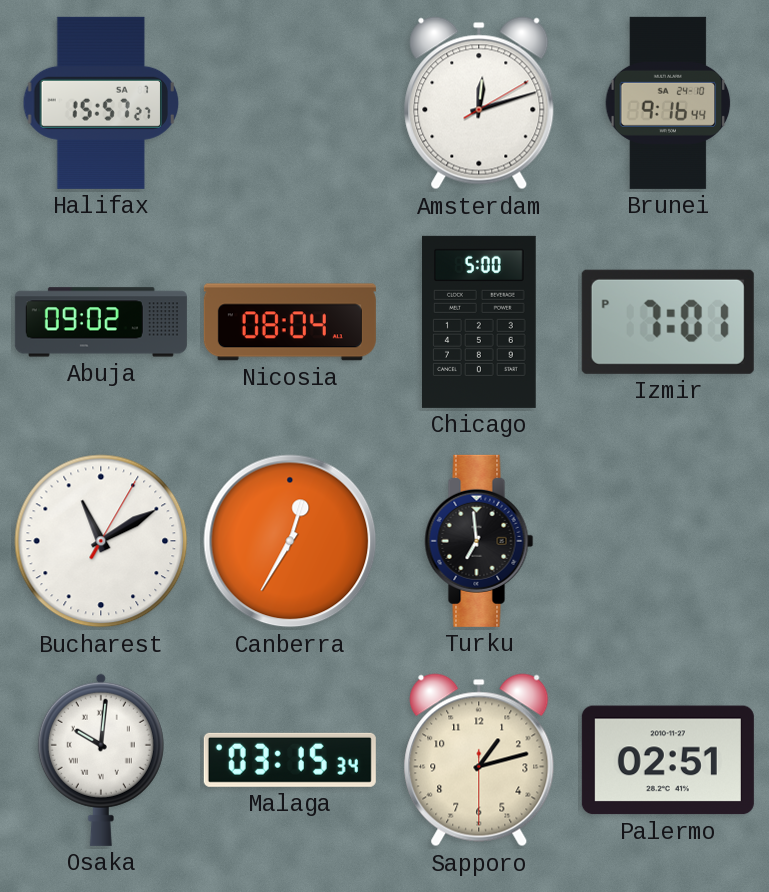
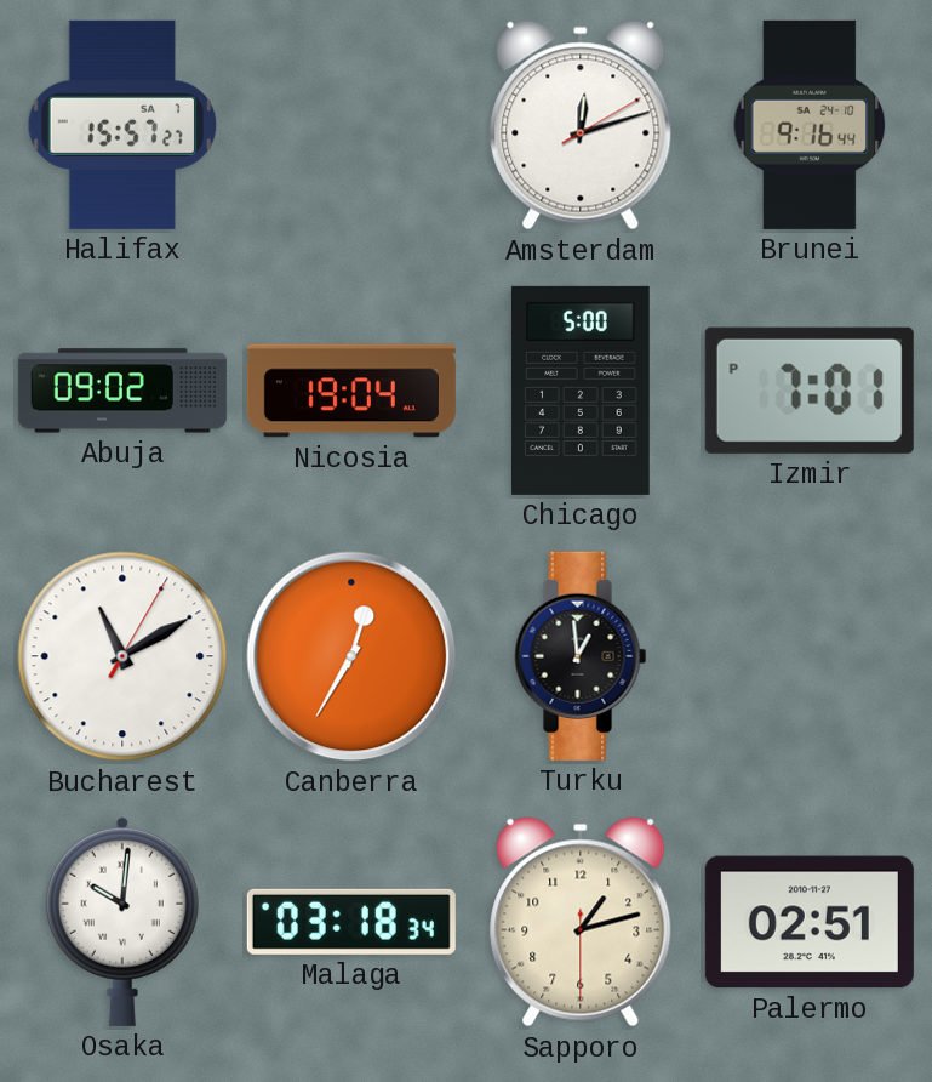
Nicosia: 08:04 -> 19:04
Turku: 6:59 -> 12:59
Malaga: 03:15 -> 03:18
